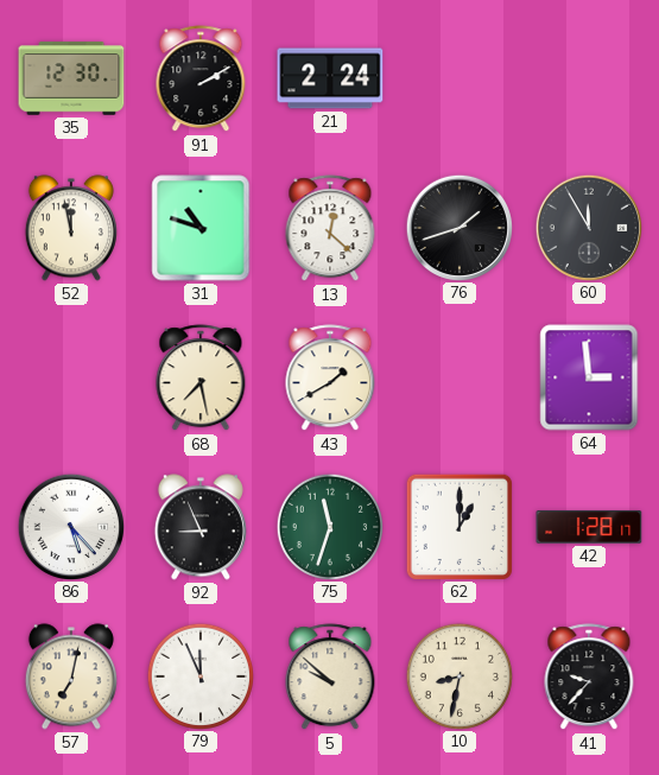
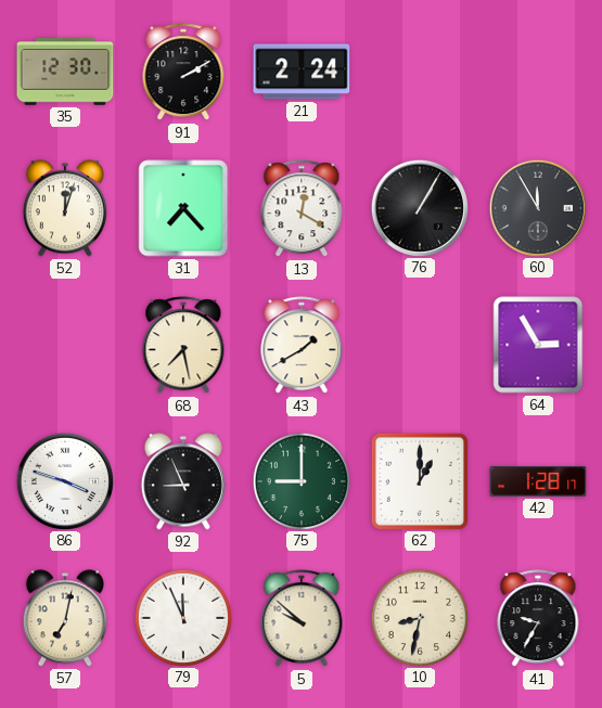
52: 11:58 -> 12:03
31: 10:48 -> 7:23
13: 12:22 -> 12:20
76: 1:42 -> 1:05
64: 2:59 -> 2:55
86: 5:23 -> 3:48
75: 11:33 -> 9:00
41: 9:37 -> 9:35
